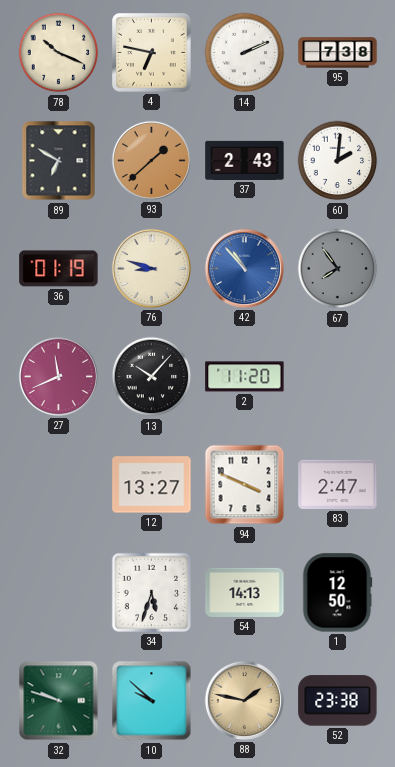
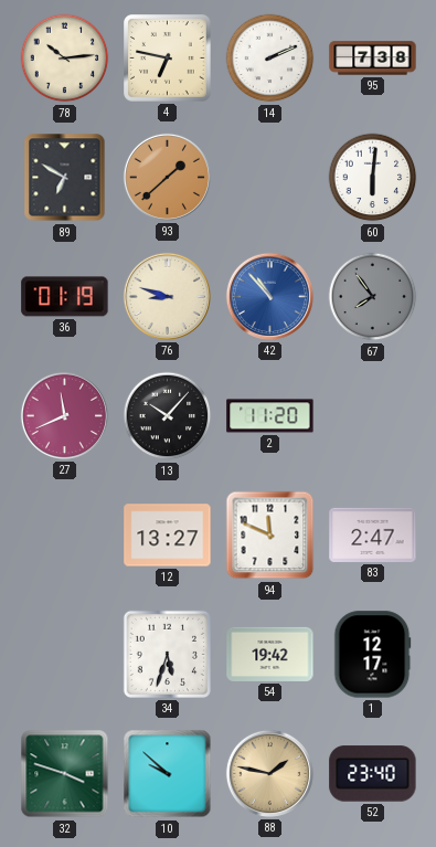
78: 10:19 -> 10:14
37: 2:43 -> none
60: 2:01 -> 6:01
94: 3:49 -> 11:49
54: 14:13 -> 19:42
1: 12:50 -> 12:17
32: 9:48 -> 3:48
52: 23:38 -> 23:40
